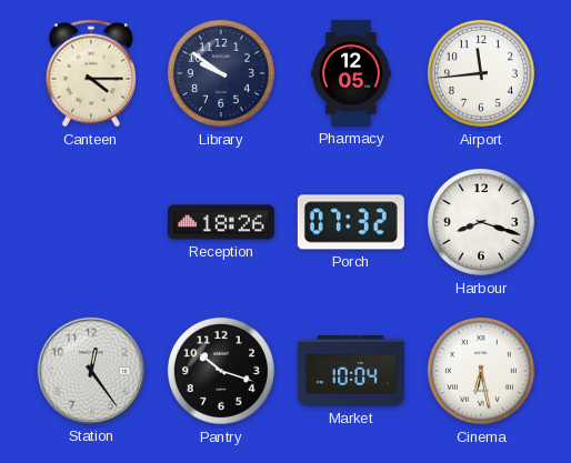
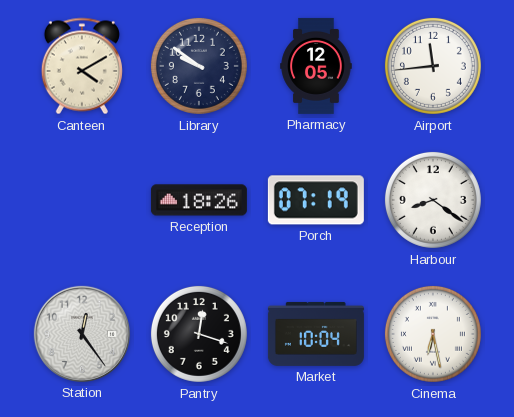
Canteen: 4:15 -> 4:10
Porch: 07:32 -> 07:19
Harbour: 8:18 -> 8:21
Pantry: 10:18 -> 12:18
